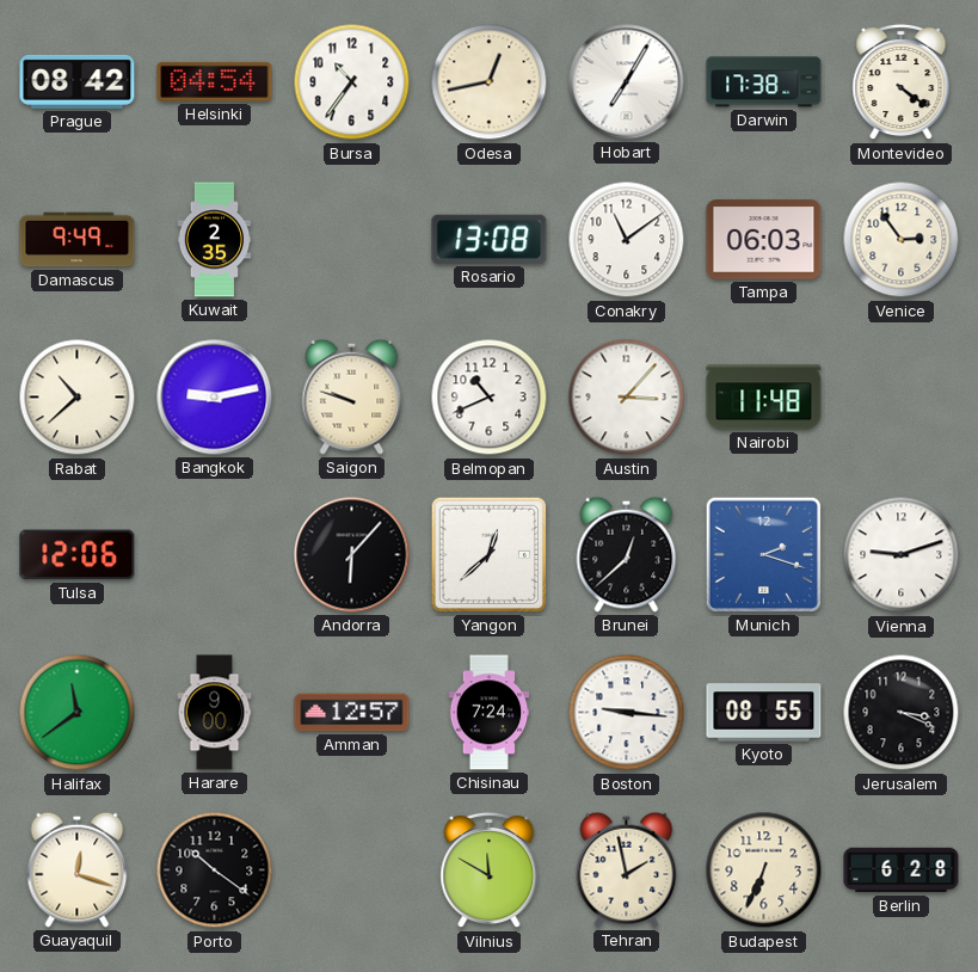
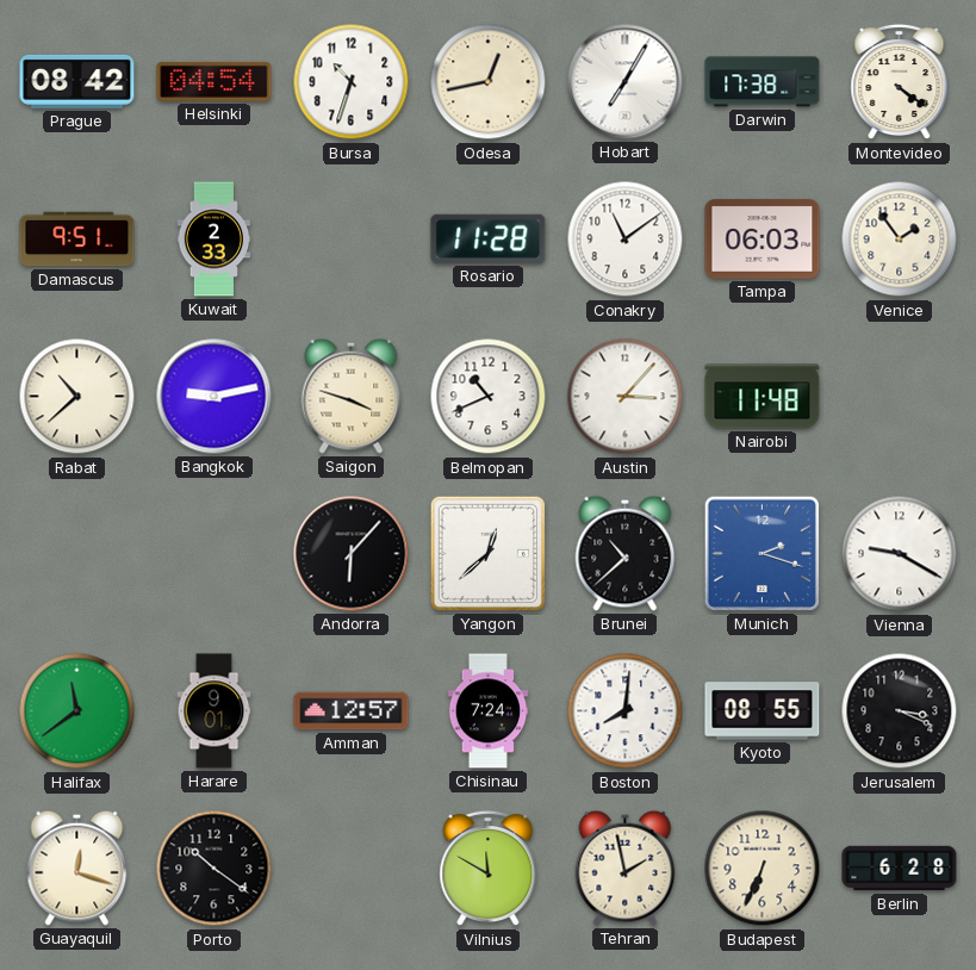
Bursa: 10:36 -> 10:33
Damascus: 9:49 -> 9:51
Kuwait: 2:35 -> 2:33
Rosario: 13:08 -> 11:28
Venice: 2:54 -> 1:54
Saigon: 9:48 -> 3:48
Tulsa: 12:06 -> none
Brunei: 12:38 -> 10:38
Vienna: 9:12 -> 9:20
Harare: 9:00 -> 9:01
Boston: 9:16 -> 8:01
